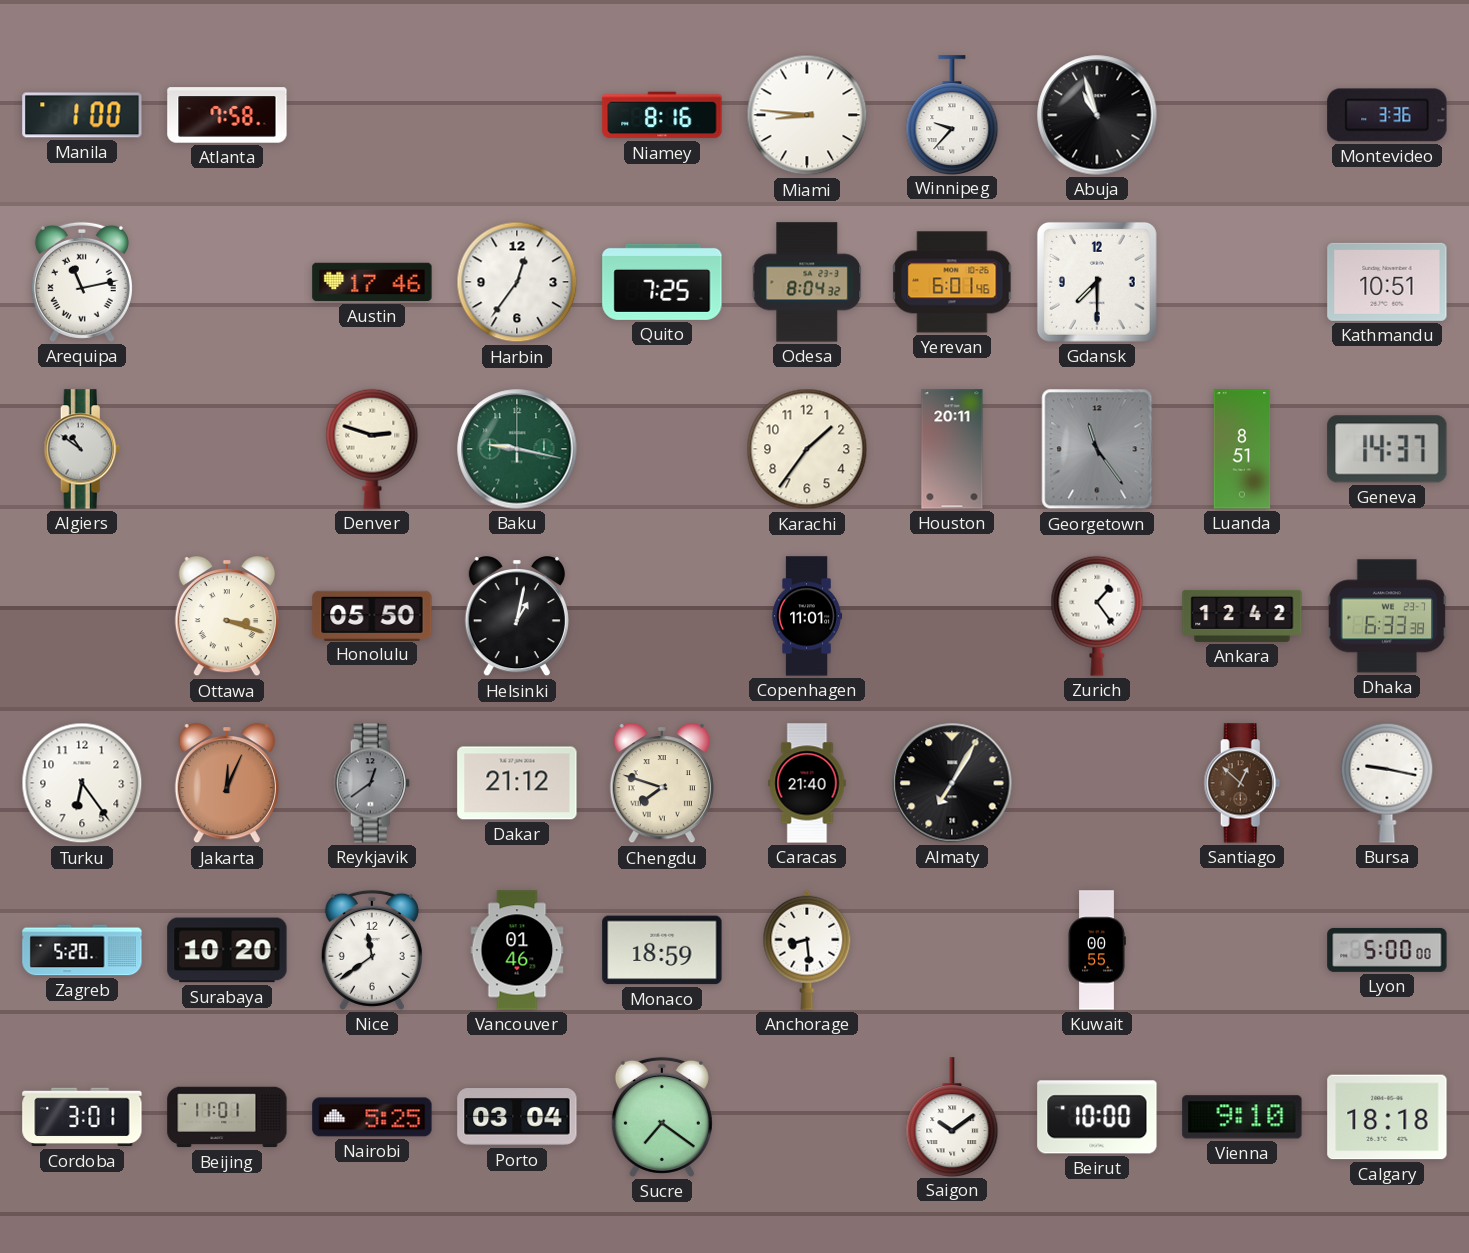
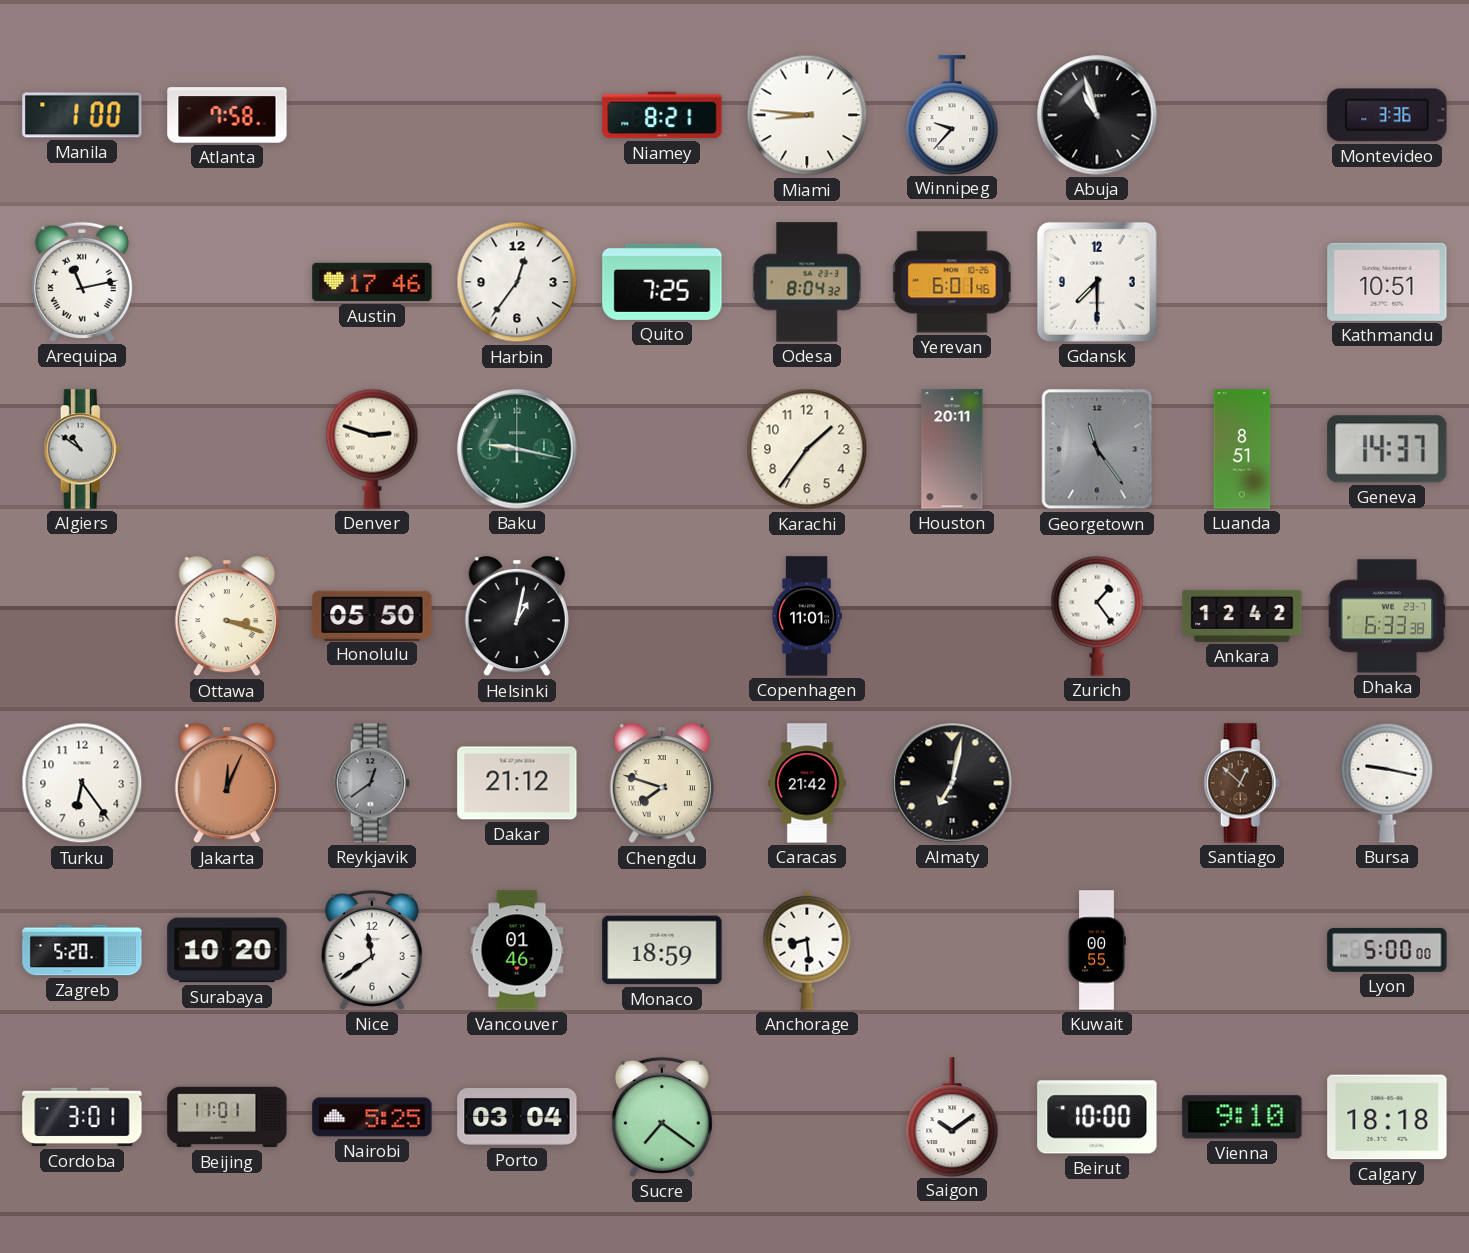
Niamey: 8:16 -> 8:21
Caracas: 21:40 -> 21:42
Almaty: 7:05 -> 7:02
